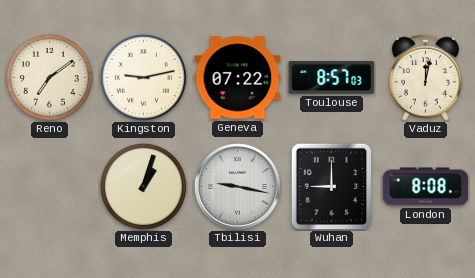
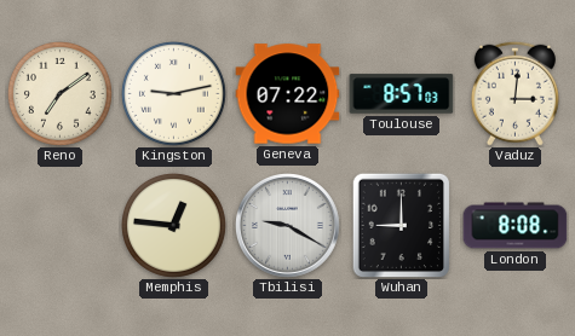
Vaduz: 12:02 -> 3:01
Memphis: 1:03 -> 12:46
Tbilisi: 9:17 -> 9:20
